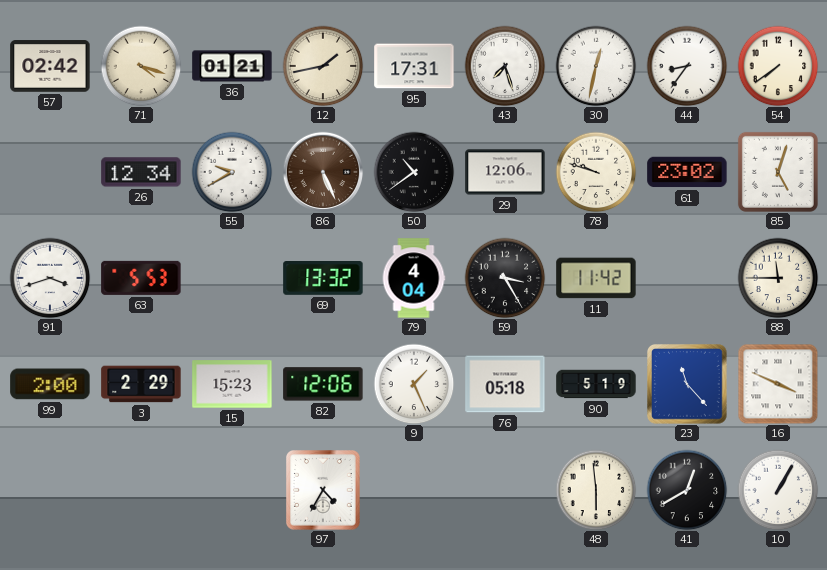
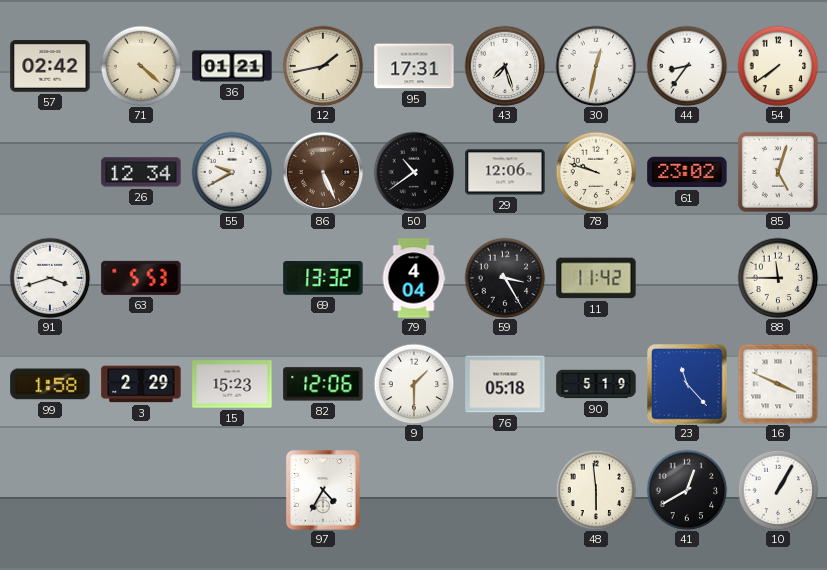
71: 4:18 -> 4:22
99: 2:00 -> 1:58
9: 1:26 -> 1:30
